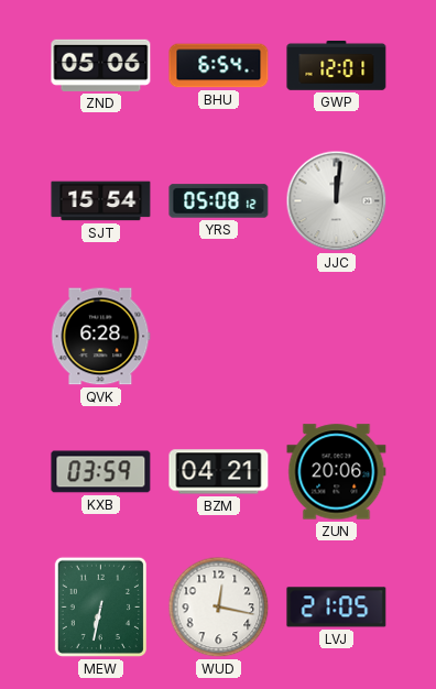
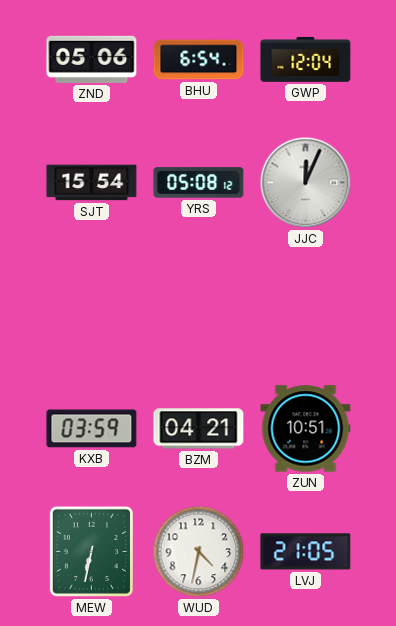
GWP: 12:01 -> 12:04
JJC: 12:01 -> 12:04
QVK: 6:28 -> none
ZUN: 20:06 -> 10:51
WUD: 12:17 -> 4:32
